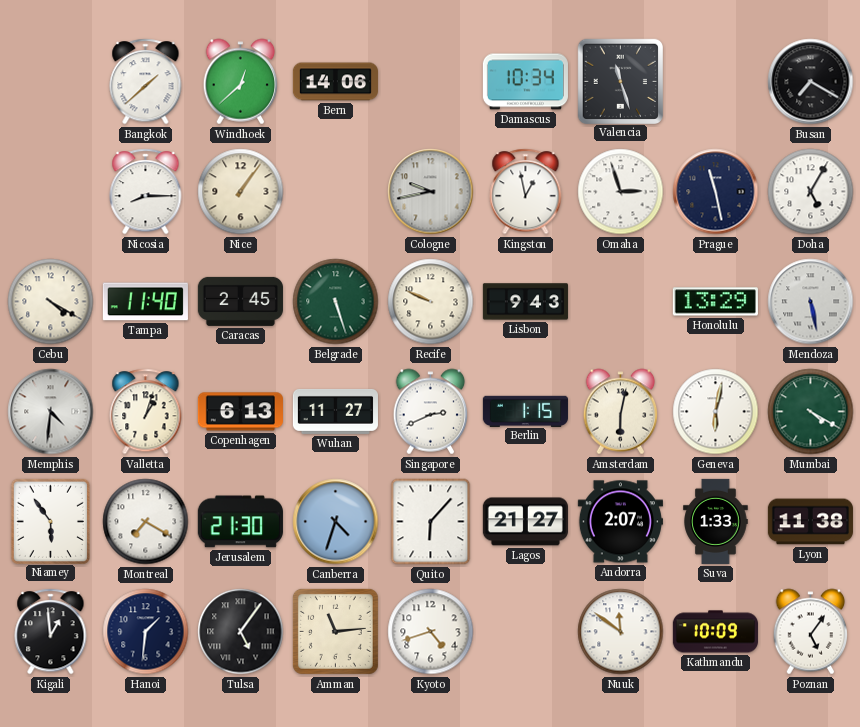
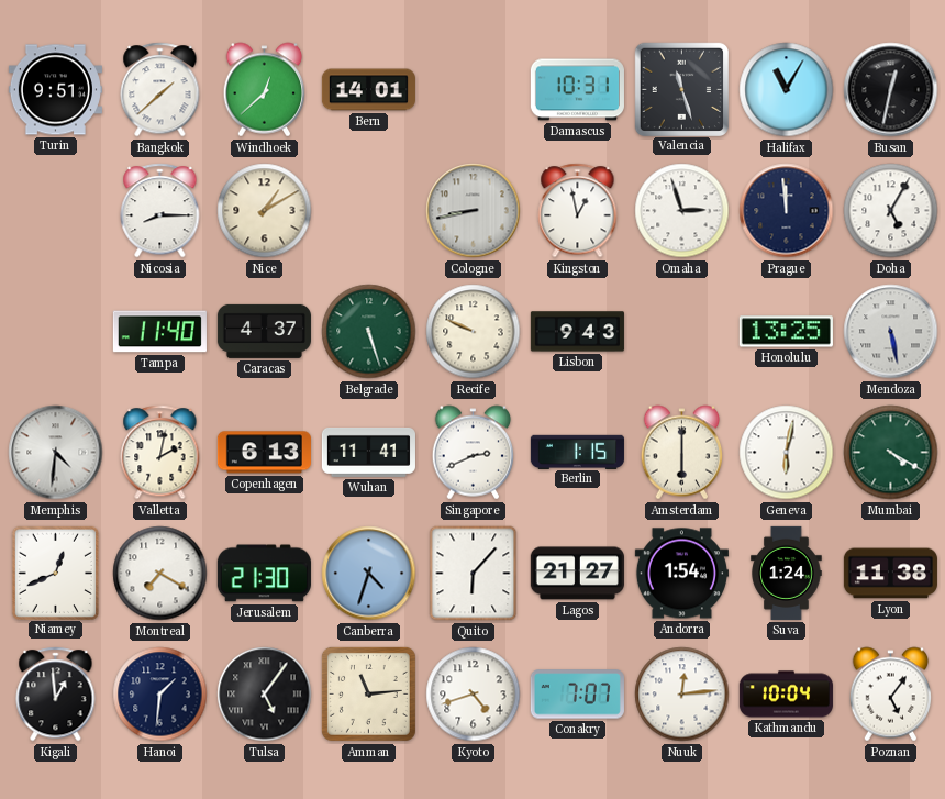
Turin: none -> 9:51
Bern: 14:06 -> 14:01
Damascus: 10:34 -> 10:31
Halifax: none -> 11:05
Busan: 7:20 -> 12:32
Nice: 1:06 -> 1:10
Cologne: 9:43 -> 8:43
Prague: 11:28 -> 11:59
Cebu: 4:20 -> none
Caracas: 2:45 -> 4:37
Honolulu: 13:29 -> 13:25
Valletta: 1:03 -> 2:02
Wuhan: 11:27 -> 11:41
Amsterdam: 6:02 -> 6:00
Niamey: 5:54 -> 12:41
Andorra: 2:07 -> 1:54
Suva: 1:33 -> 1:24
Conakry: none -> 7:07
Nuuk: 11:51 -> 12:14
Kathmandu: 10:09 -> 10:04
